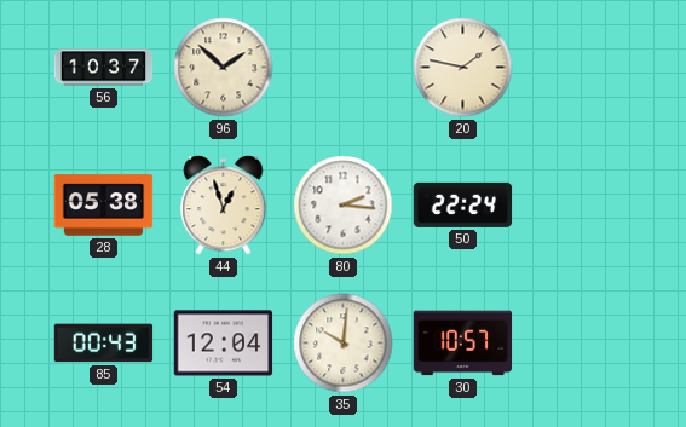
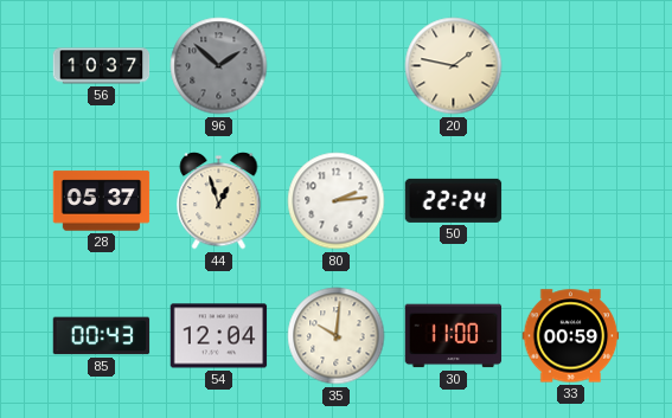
96 dial: cream -> grey
28: 05:38 -> 05:37
80: 2:16 -> 2:14
30: 10:57 -> 11:00
33: none -> 00:59
